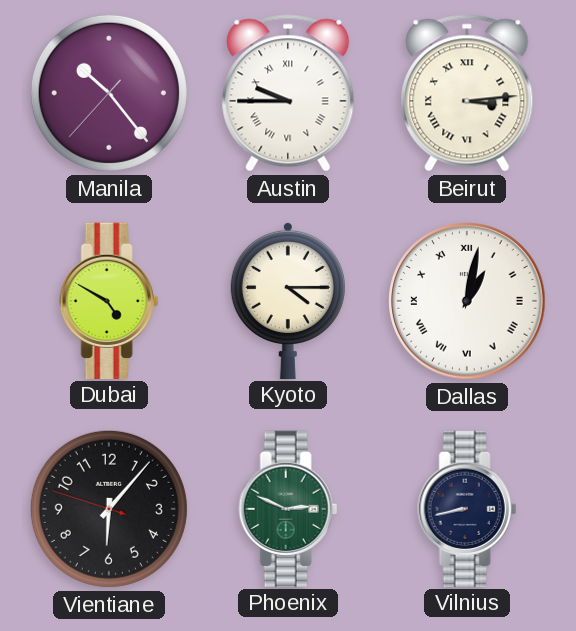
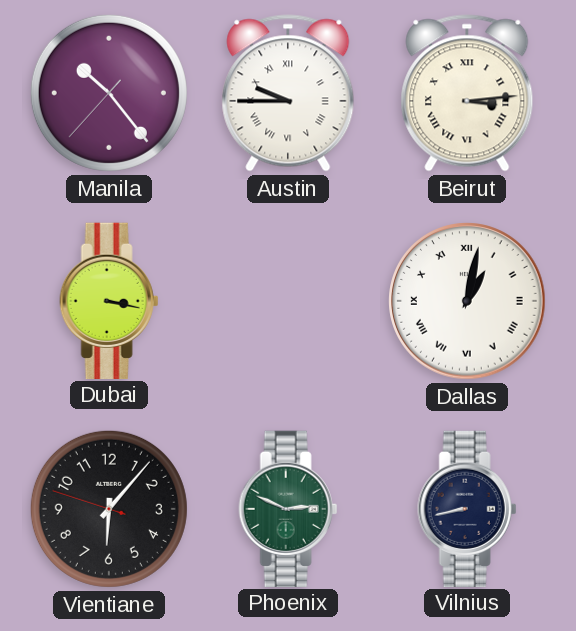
Dubai: 4:50 -> 3:17
Kyoto: 4:15 -> none
